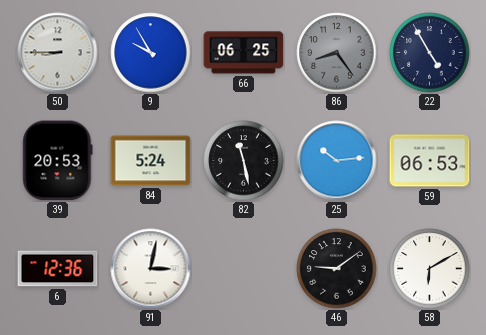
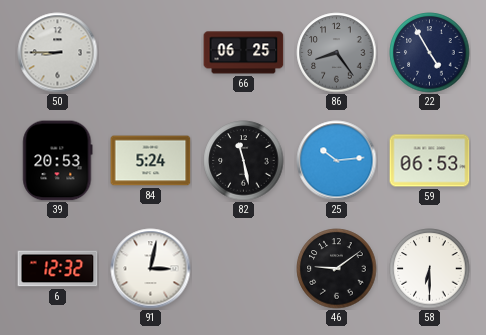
9: 9:55 -> none
6: 12:36 -> 12:32
58: 6:10 -> 6:30
